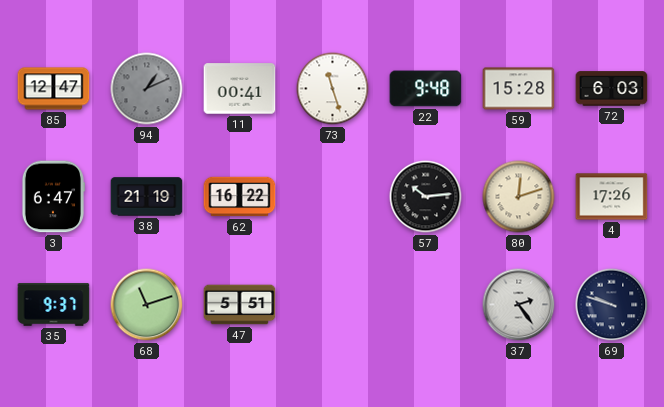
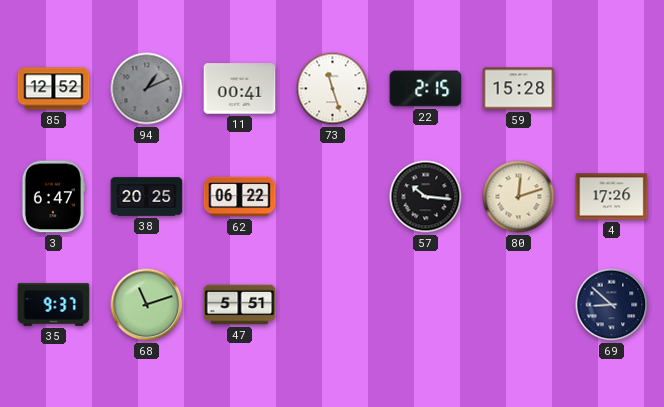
85: 12:47 -> 12:52
22: 9:48 -> 2:15
72: 6:03 -> none
38: 21:19 -> 20:25
62: 16:22 -> 06:22
57: 10:14 -> 10:16
37: 2:24 -> none
69: 9:48 -> 8:52
